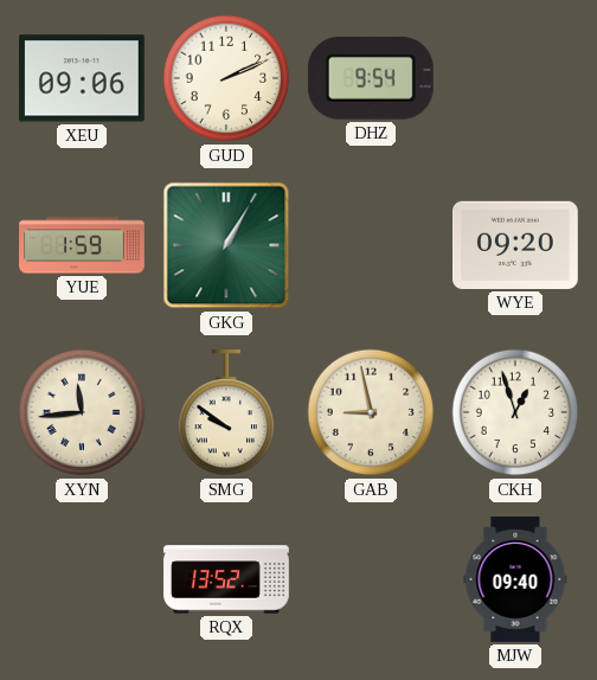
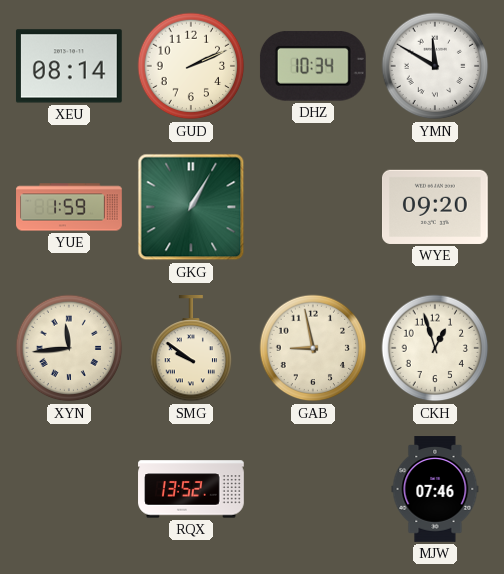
XEU: 09:06 -> 08:14
DHZ: 9:54 -> 10:34
YMN: none -> 11:50
MJW: 09:40 -> 07:46
